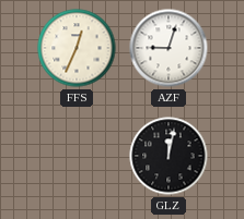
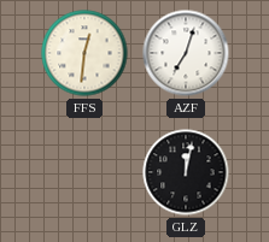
FFS: 12:34 -> 12:31
AZF: 9:03 -> 7:03
